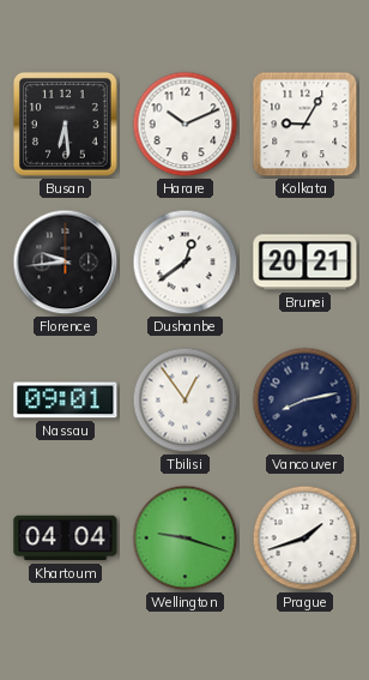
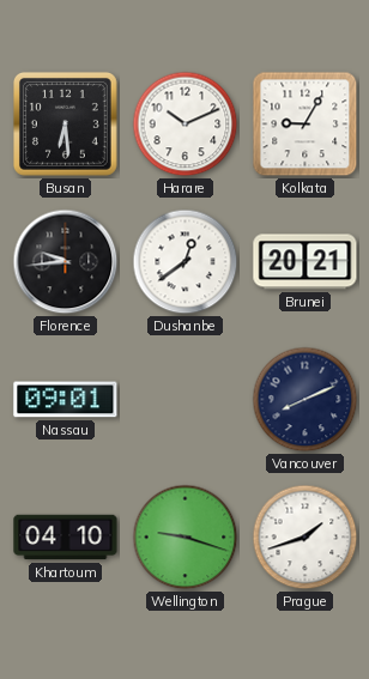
Tbilisi: 12:54 -> none
Vancouver: 8:13 -> 8:11
Khartoum: 04:04 -> 04:10
